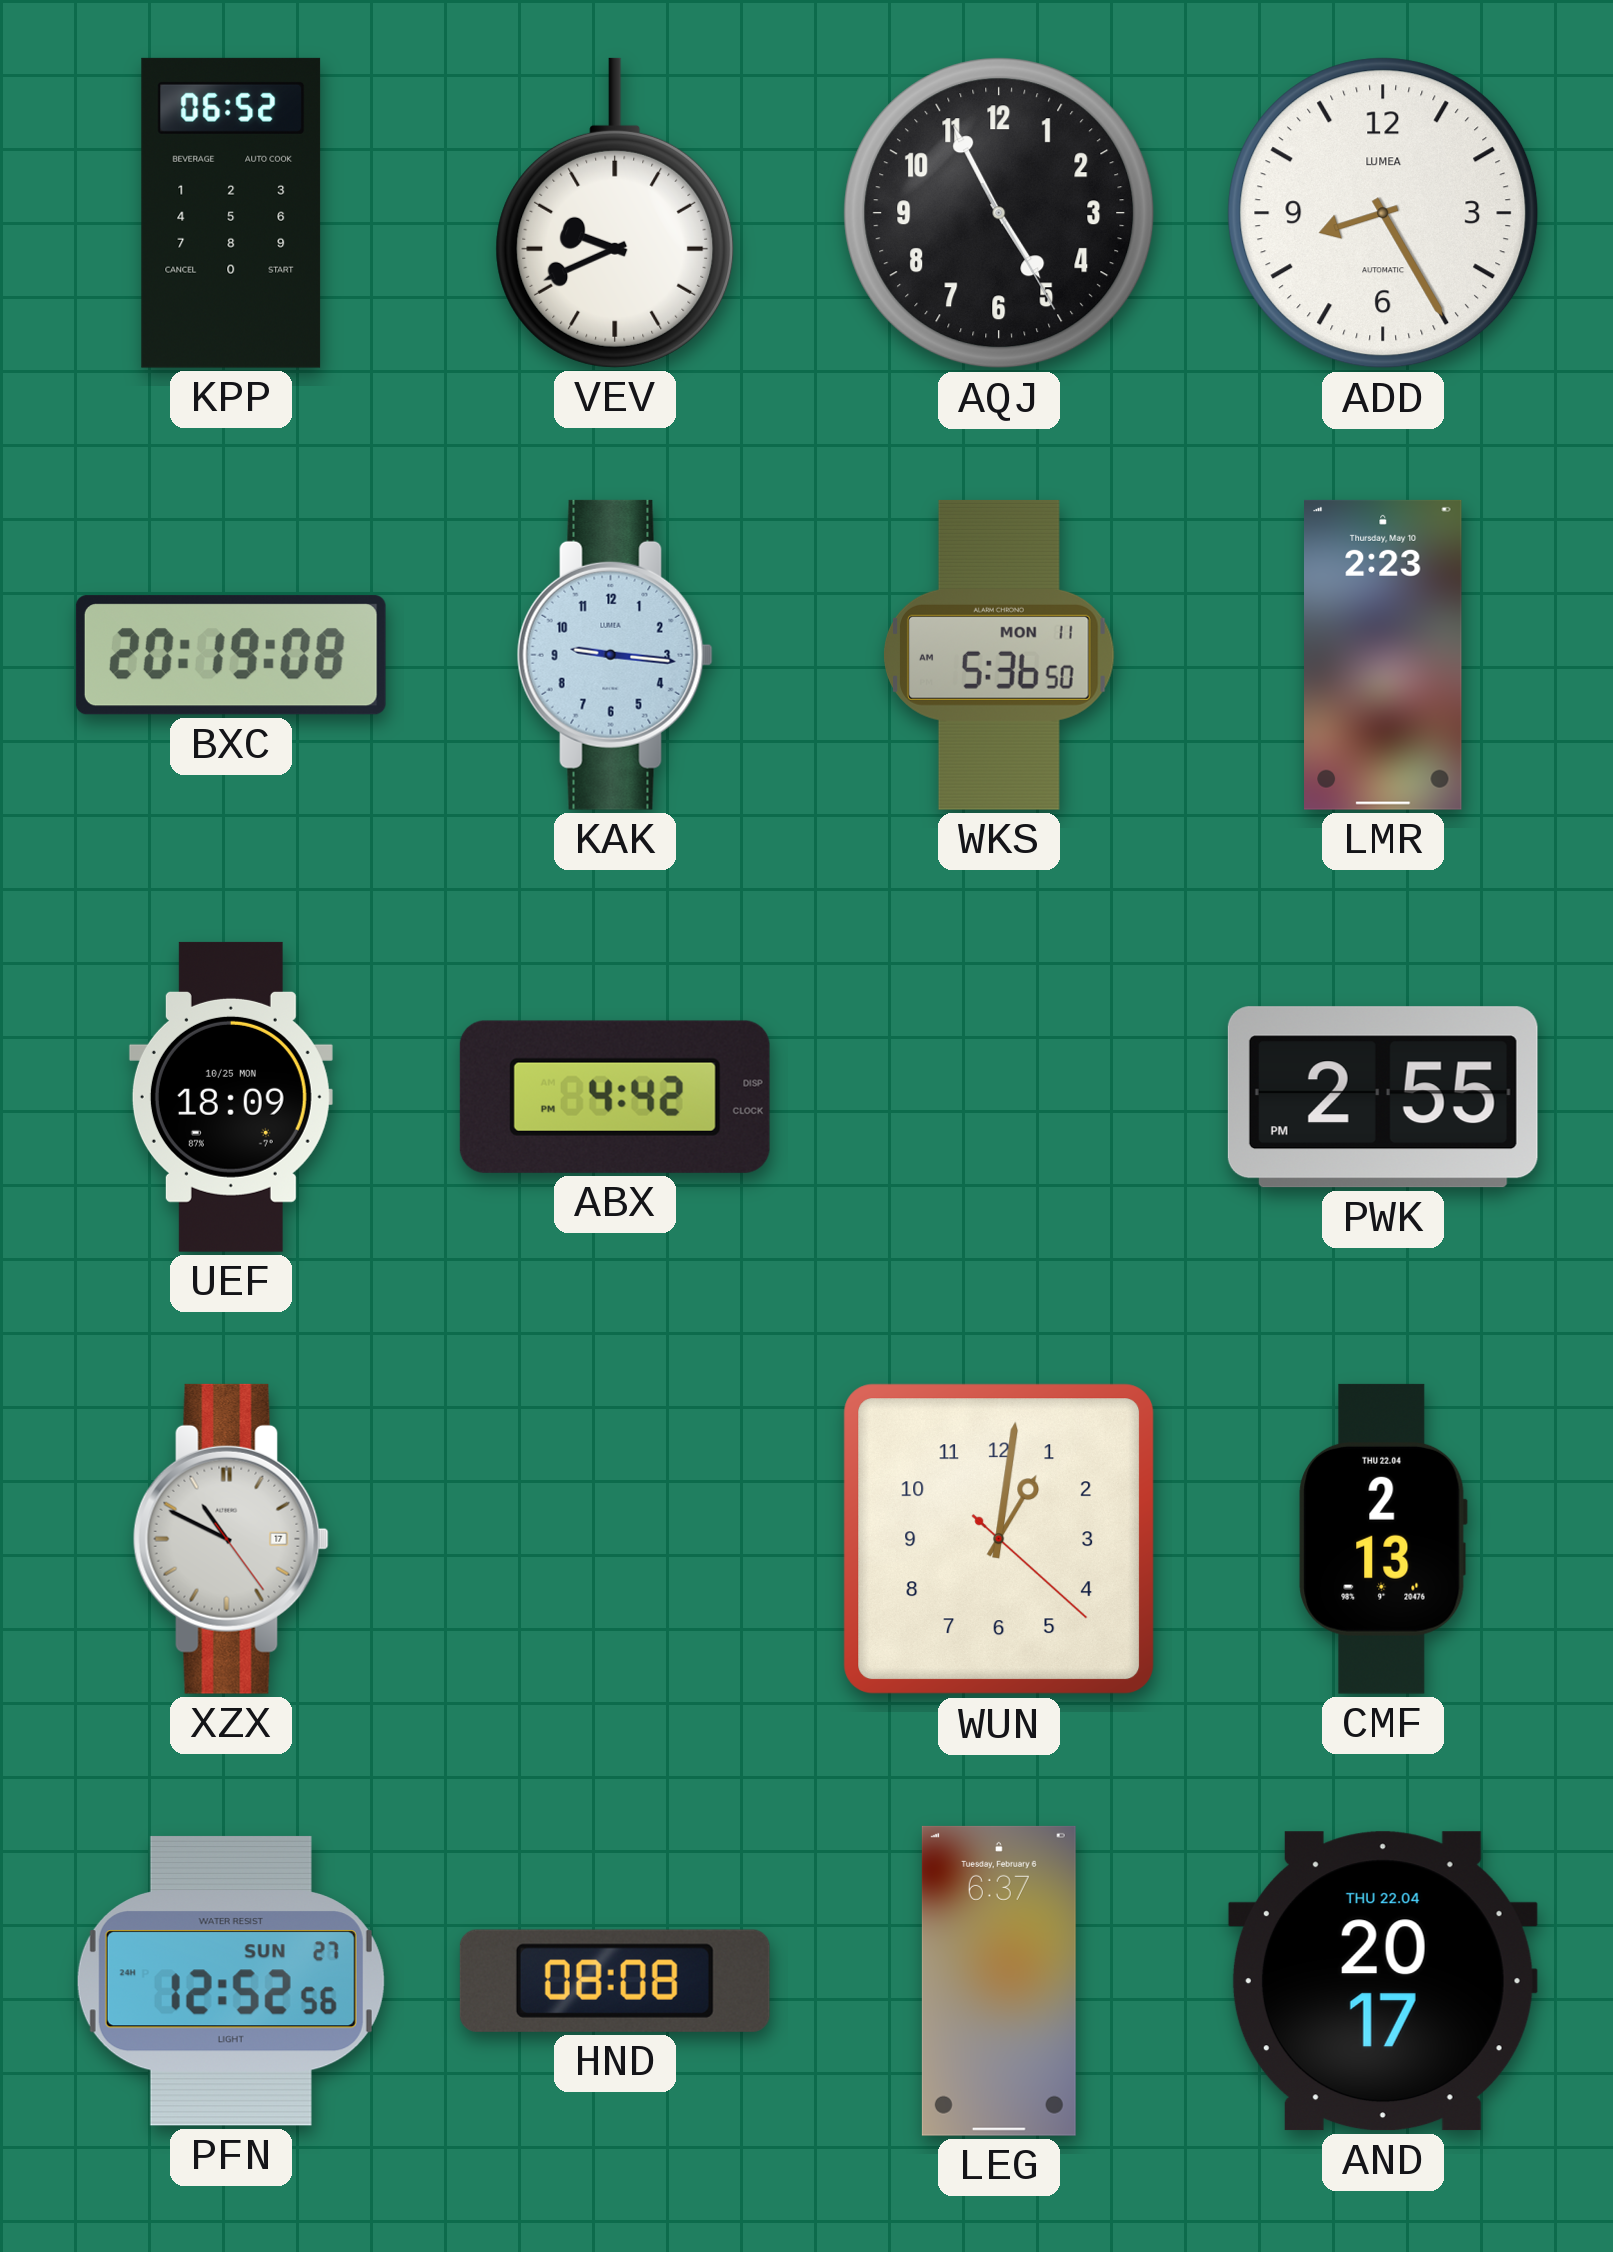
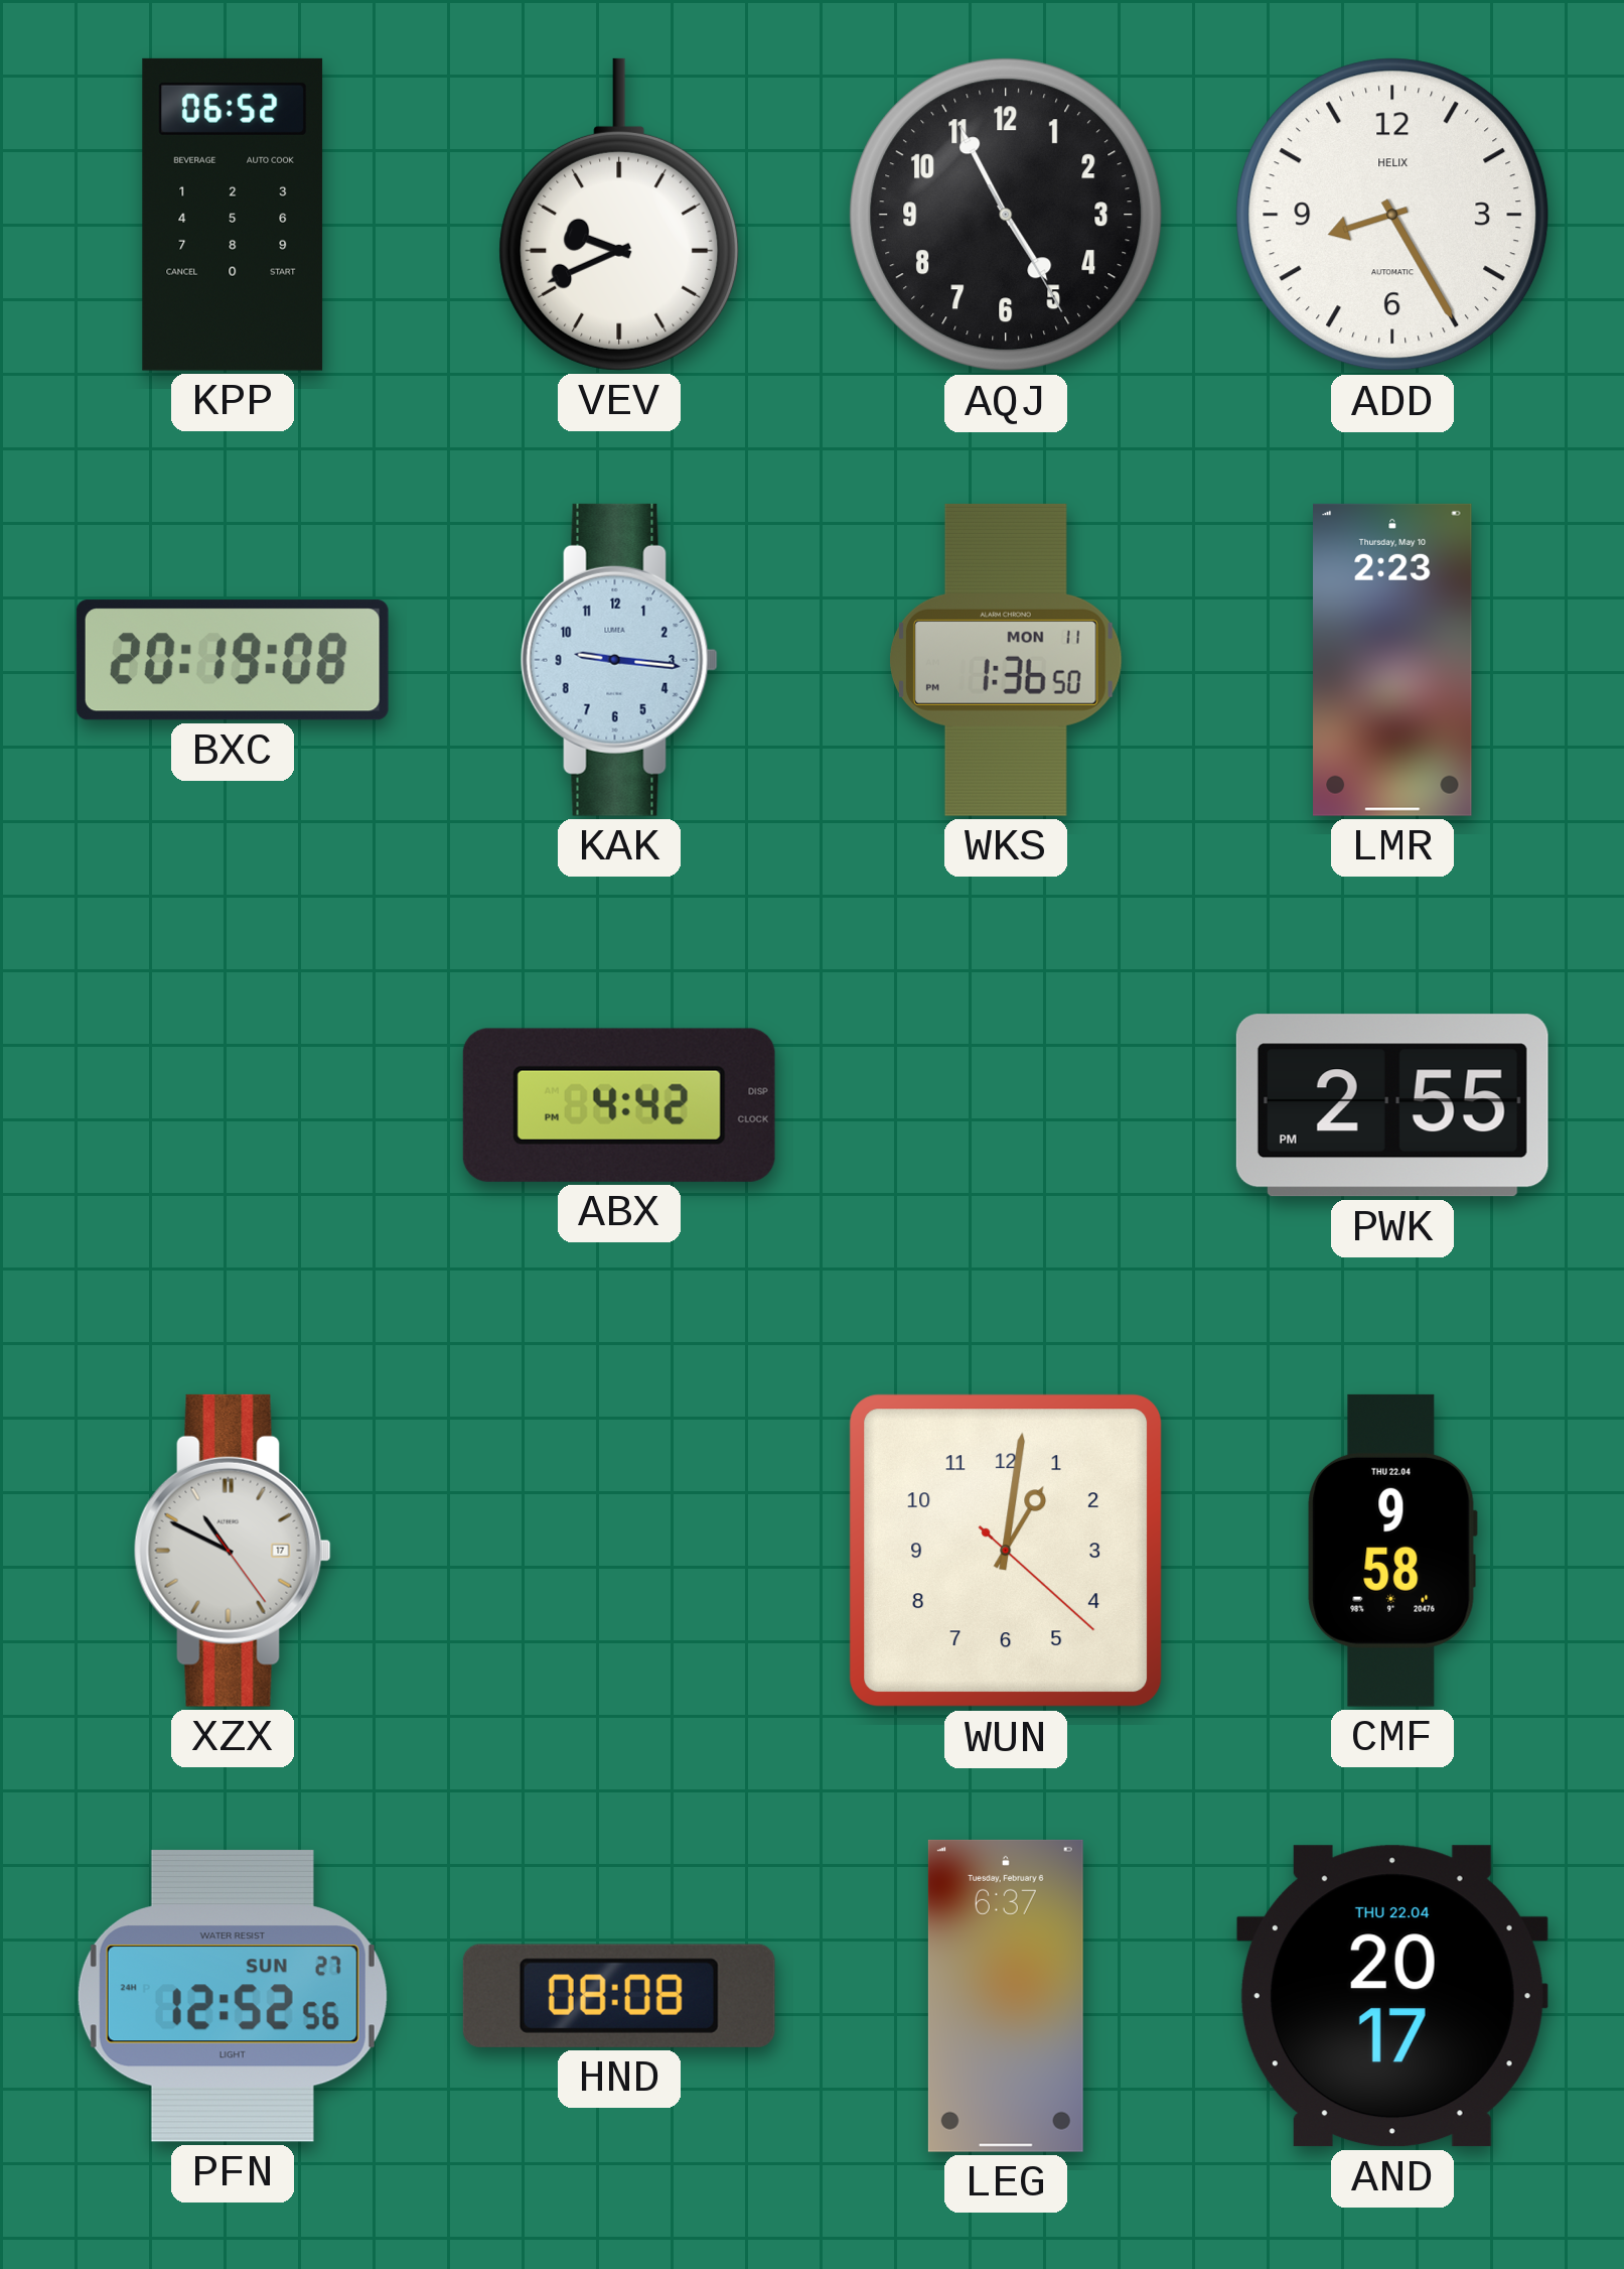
ADD brand: LUMEA -> HELIX
WKS: 5:36 -> 1:36
UEF: 18:09 -> none
CMF: 2:13 -> 9:58
